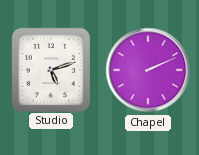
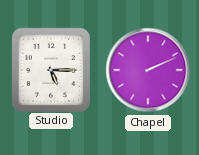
Studio: 5:12 -> 5:15
